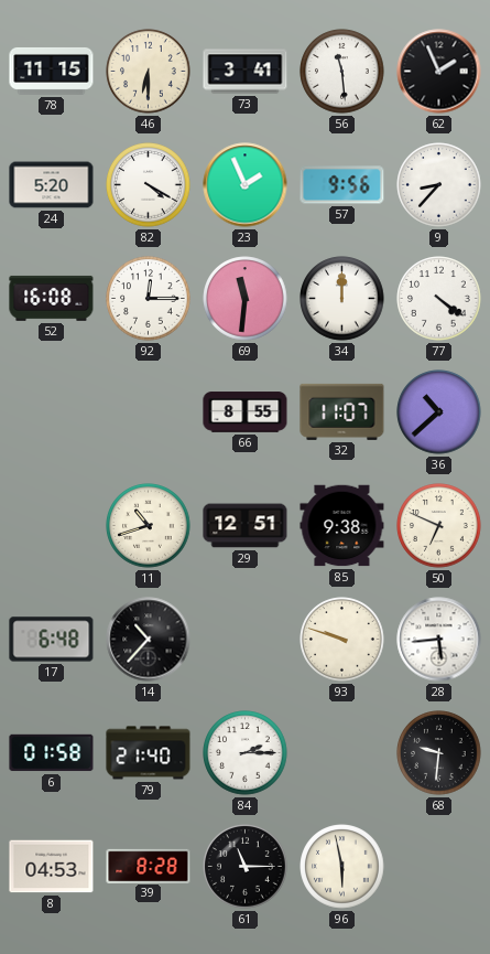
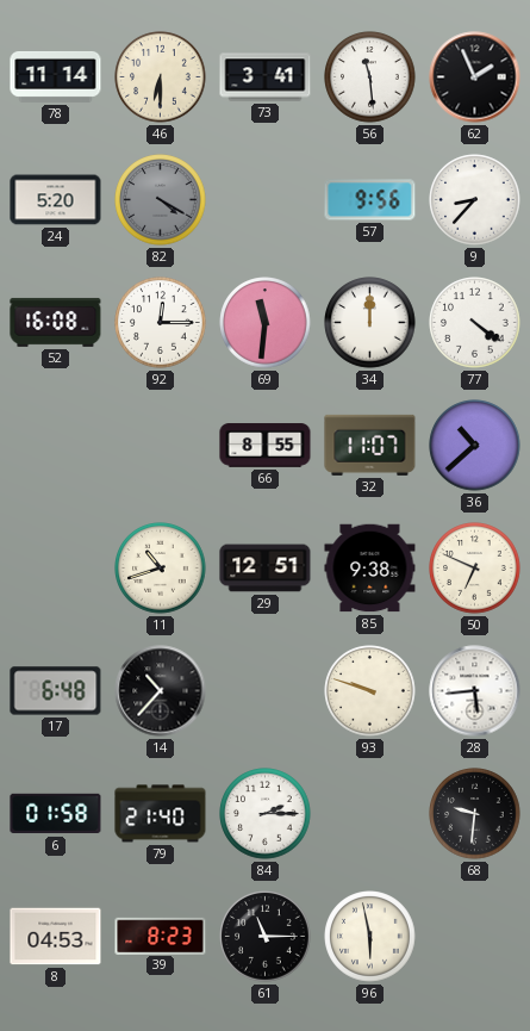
78: 11:15 -> 11:14
82 dial: white -> grey
23: 1:56 -> none
39: 8:28 -> 8:23
